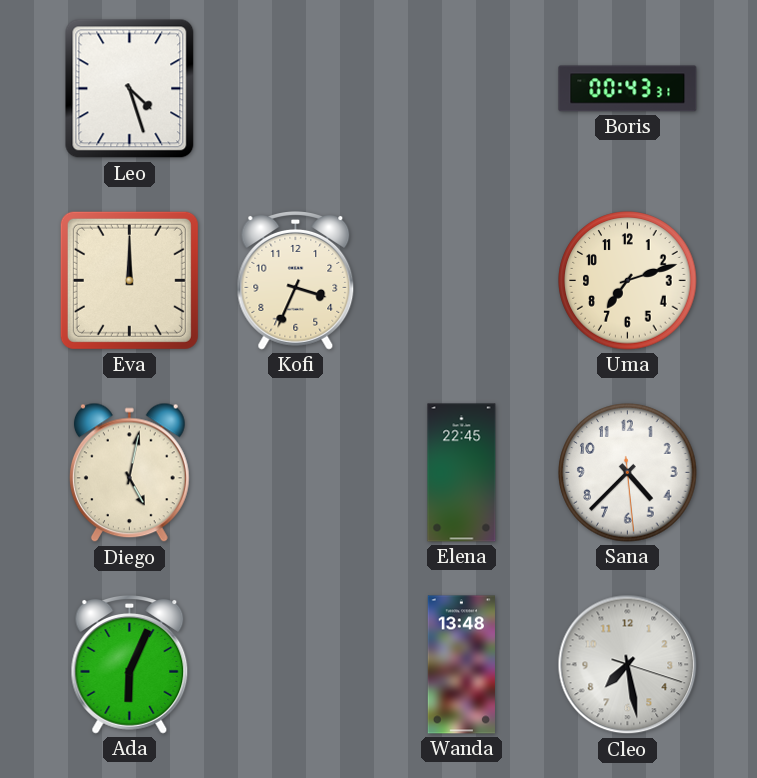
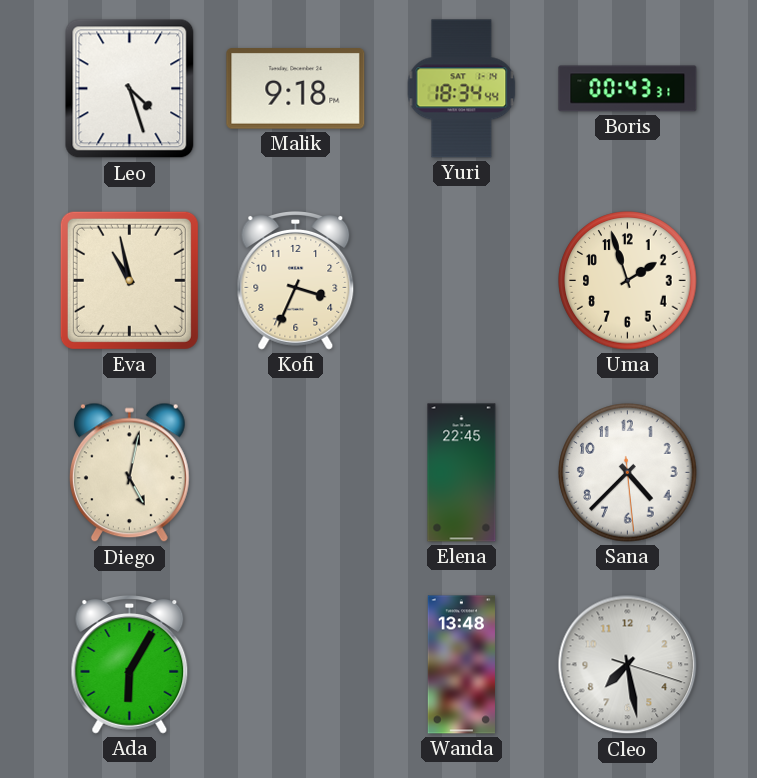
Malik: none -> 9:18
Yuri: none -> 18:34
Eva: 12:00 -> 10:58
Uma: 7:12 -> 1:57
Ada: 6:04 -> 6:05
